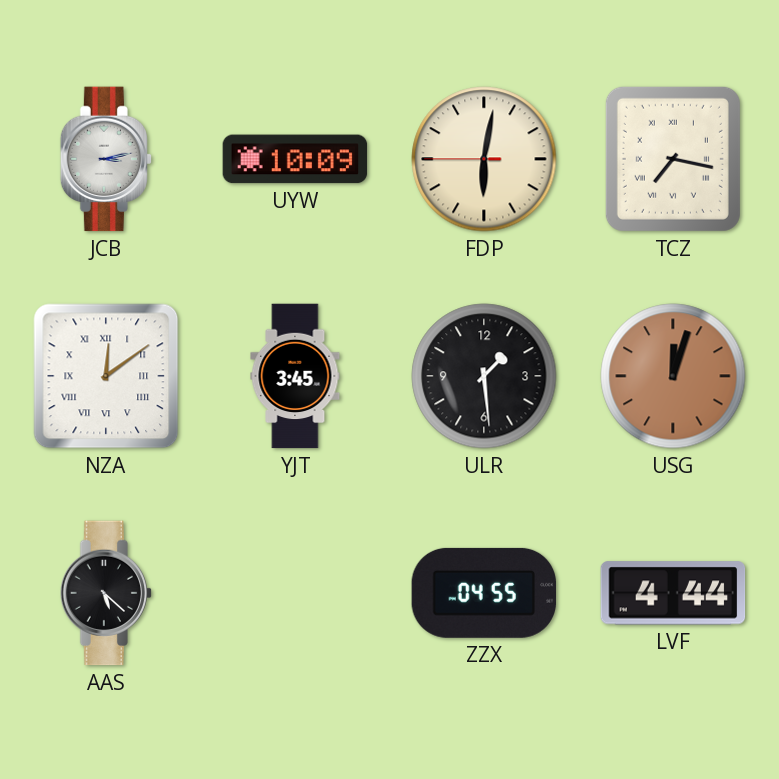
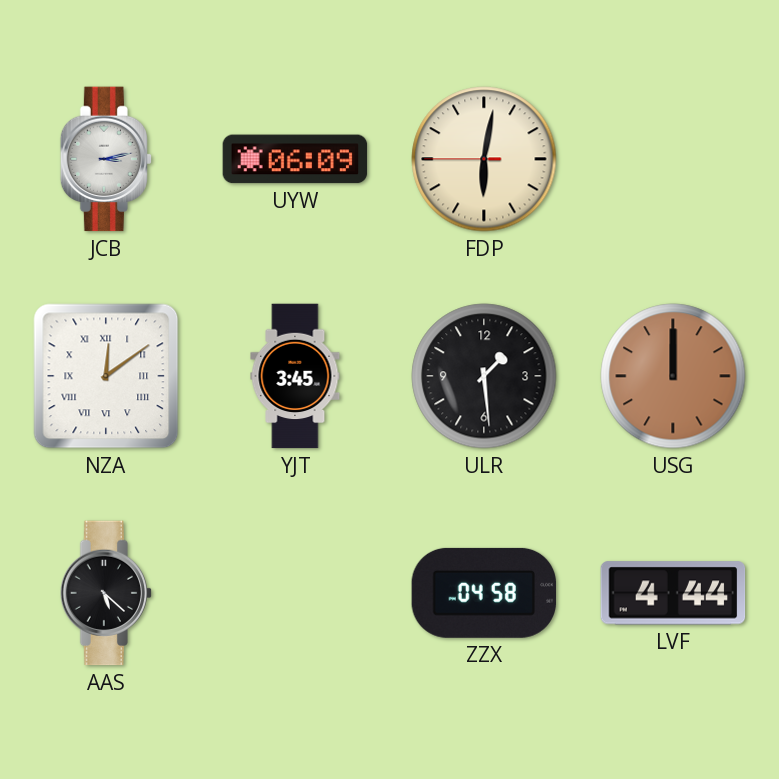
UYW: 10:09 -> 06:09
TCZ: 7:17 -> none
USG: 12:03 -> 12:00
ZZX: 04:55 -> 04:58
